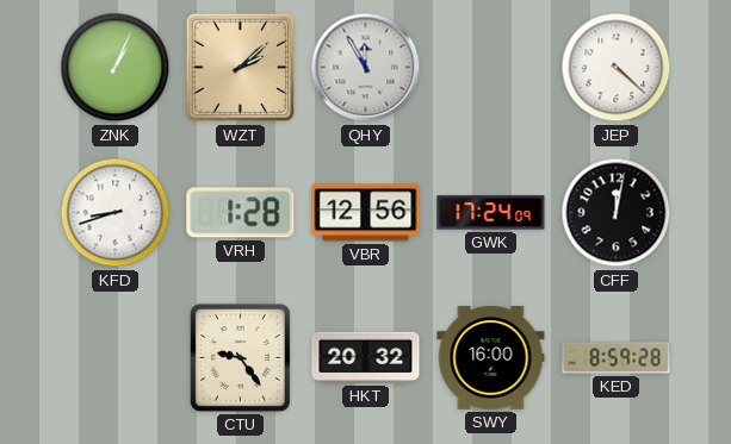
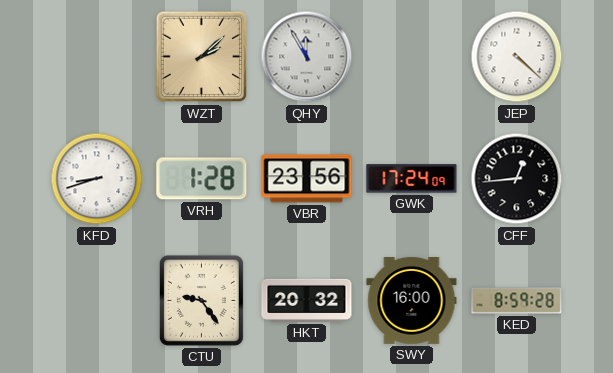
ZNK: 1:04 -> none
VBR: 12:56 -> 23:56
CFF: 12:02 -> 12:44
